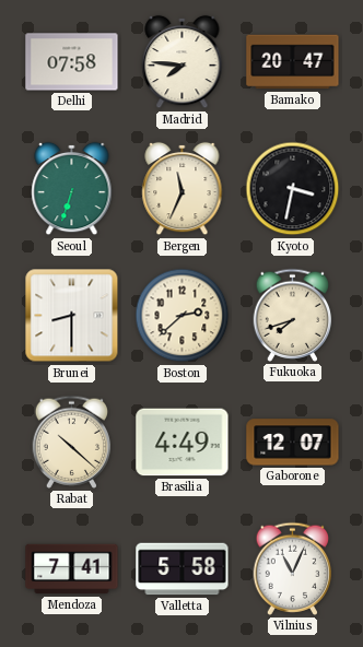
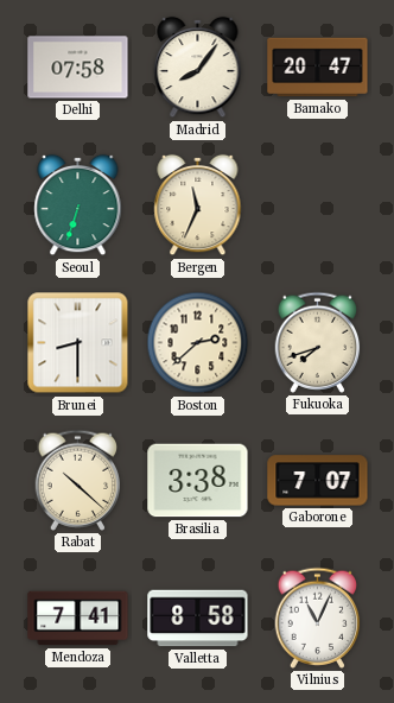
Madrid: 7:46 -> 8:06
Kyoto: 3:32 -> none
Brasilia: 4:49 -> 3:38
Gaborone: 12:07 -> 7:07
Valletta: 5:58 -> 8:58
